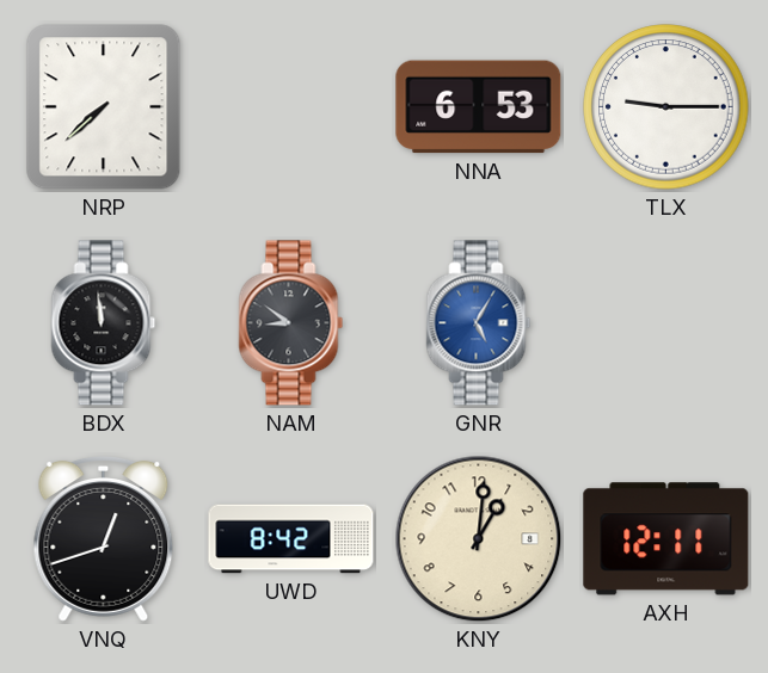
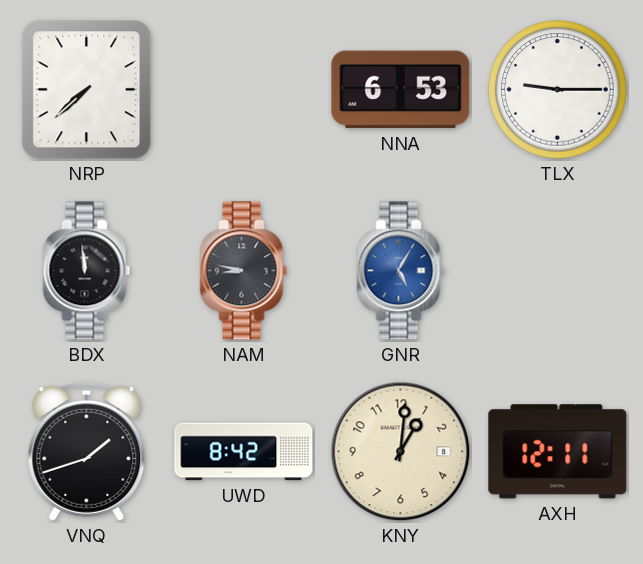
NAM: 8:51 -> 8:47
VNQ: 12:42 -> 1:42
